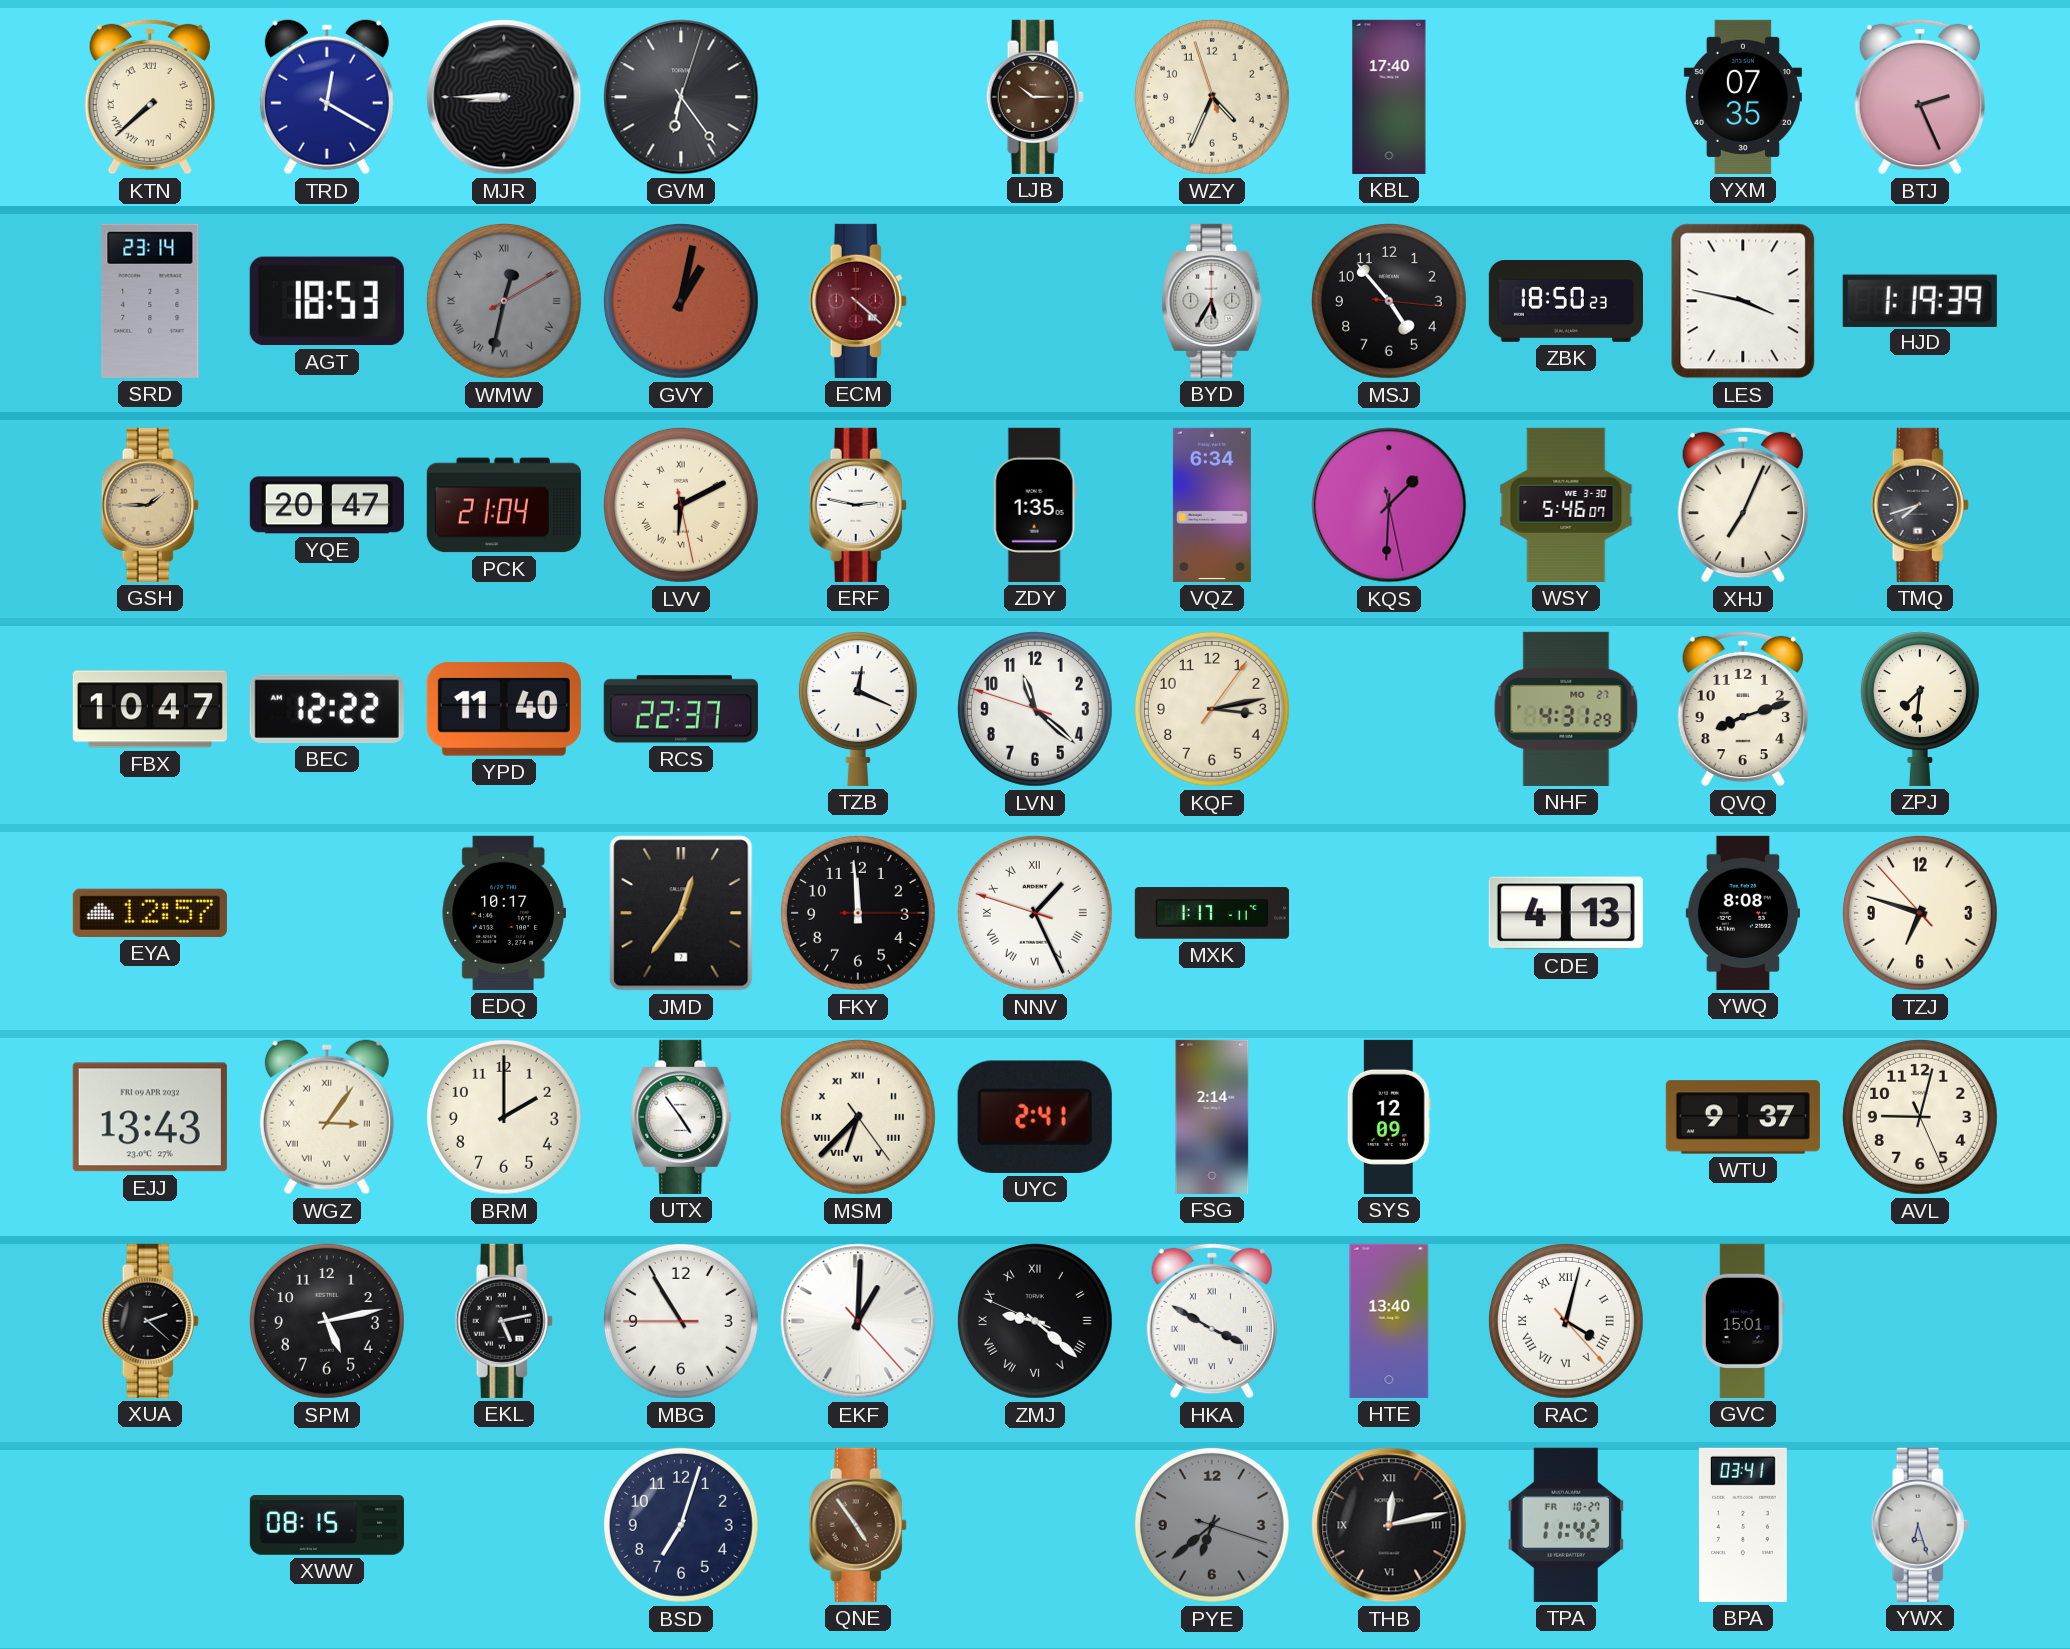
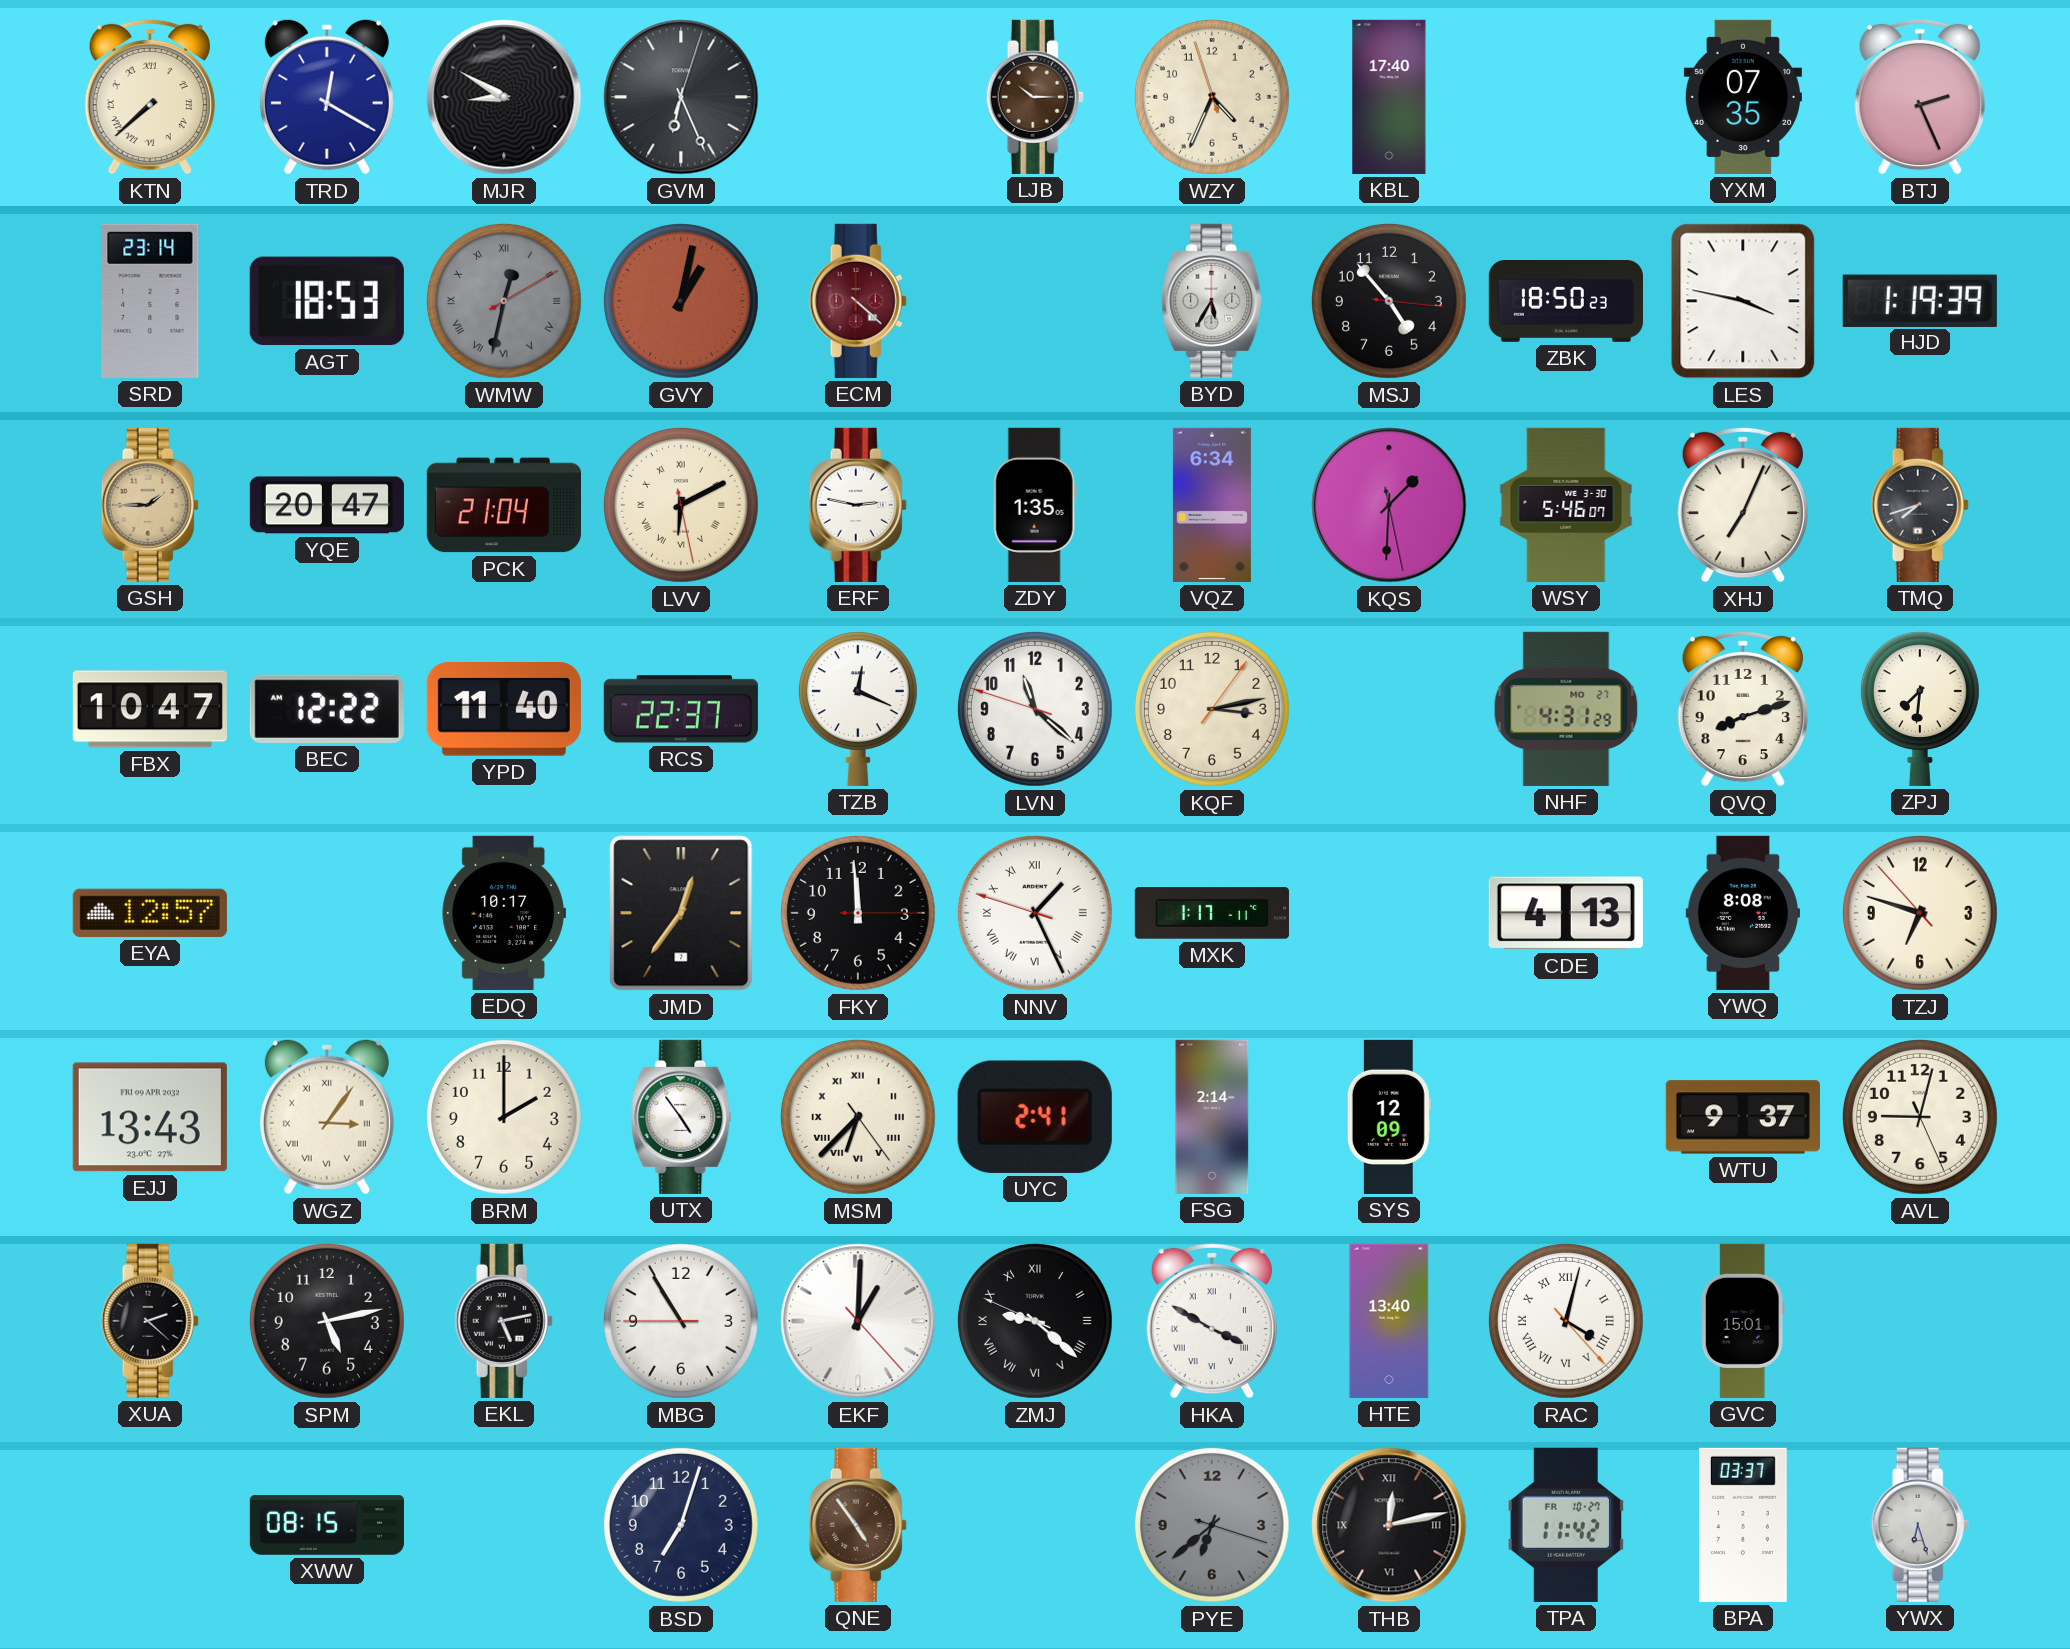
MJR: 8:45 -> 8:50
GVM: 6:24 -> 6:26
BPA: 03:41 -> 03:37
